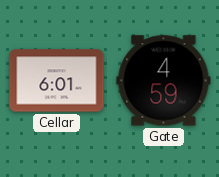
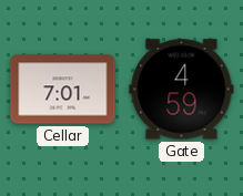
Cellar: 6:01 -> 7:01
